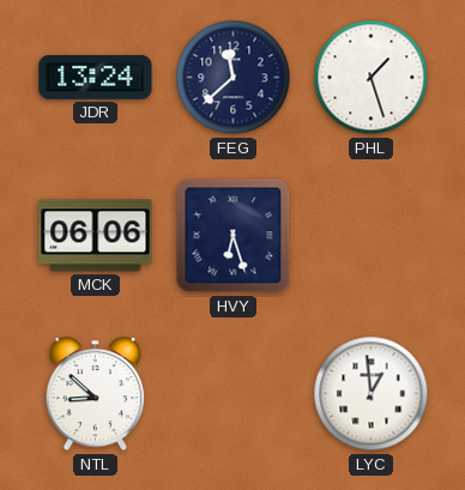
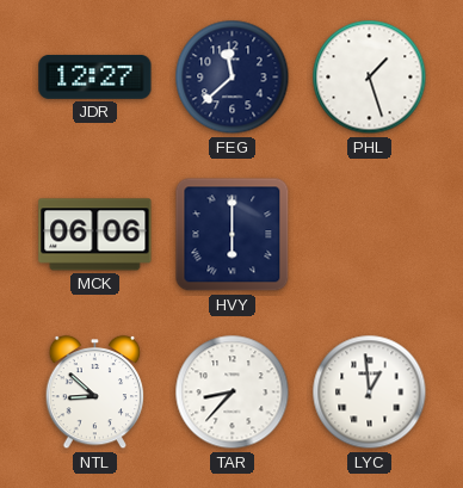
JDR: 13:24 -> 12:27
HVY: 6:27 -> 6:00
TAR: none -> 8:37
